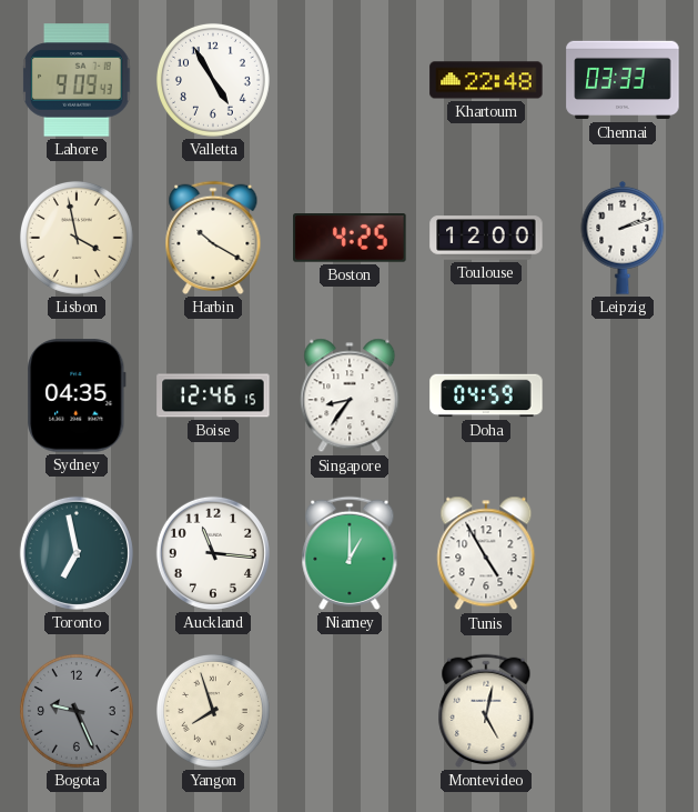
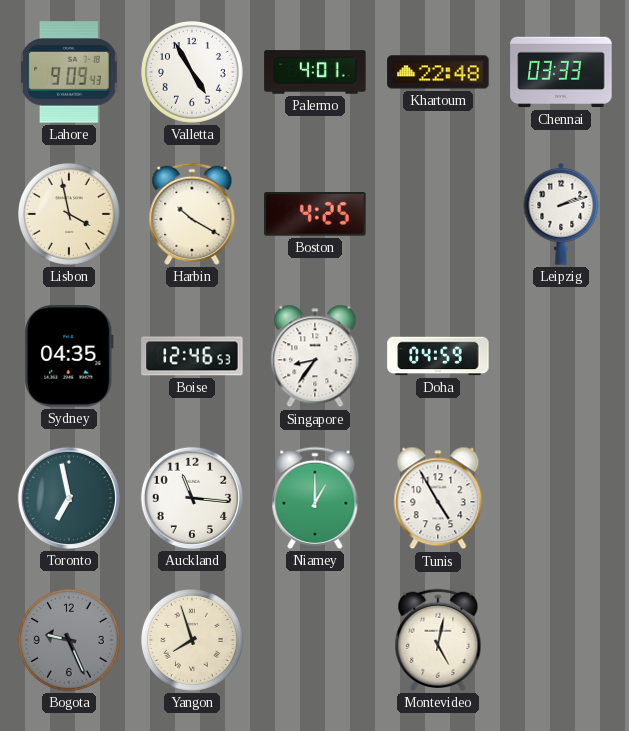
Palermo: none -> 4:01
Toulouse: 12:00 -> none
Boise: 12:46:15 -> 12:46:53
